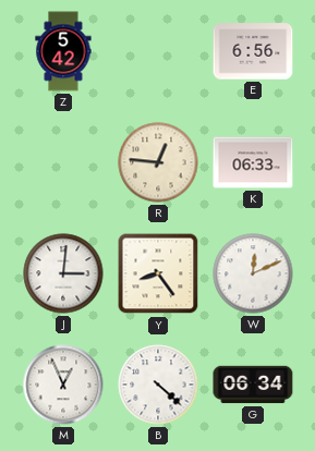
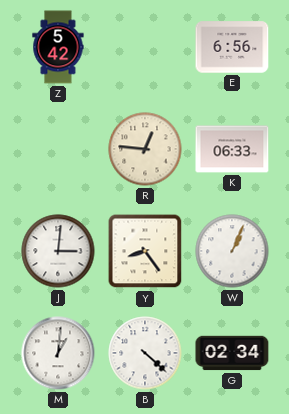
W: 12:11 -> 1:04
M: 12:56 -> 1:01
G: 06:34 -> 02:34
